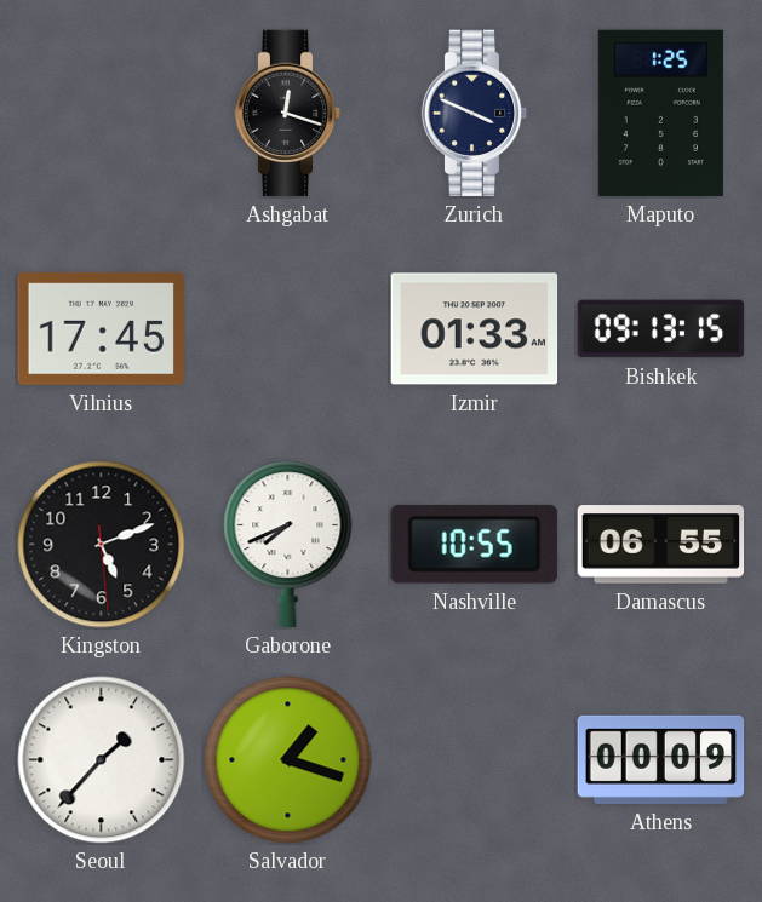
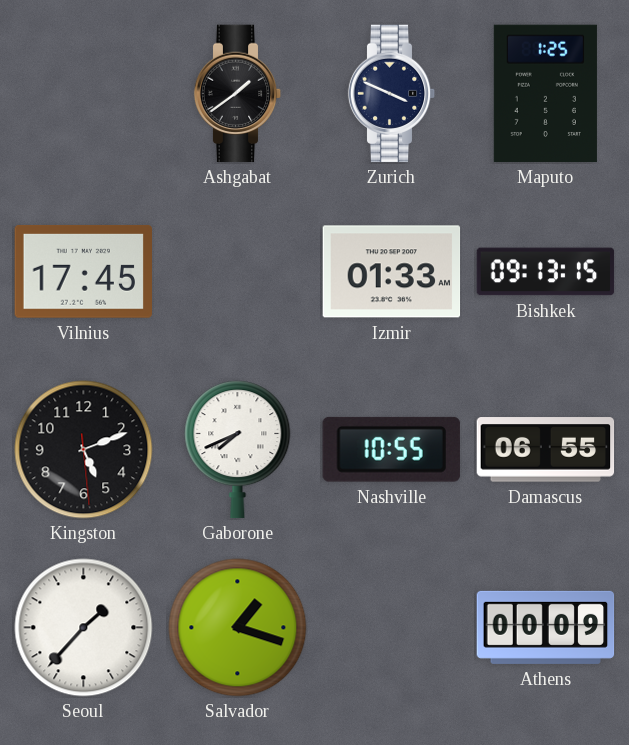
Ashgabat: 12:18 -> 1:39
